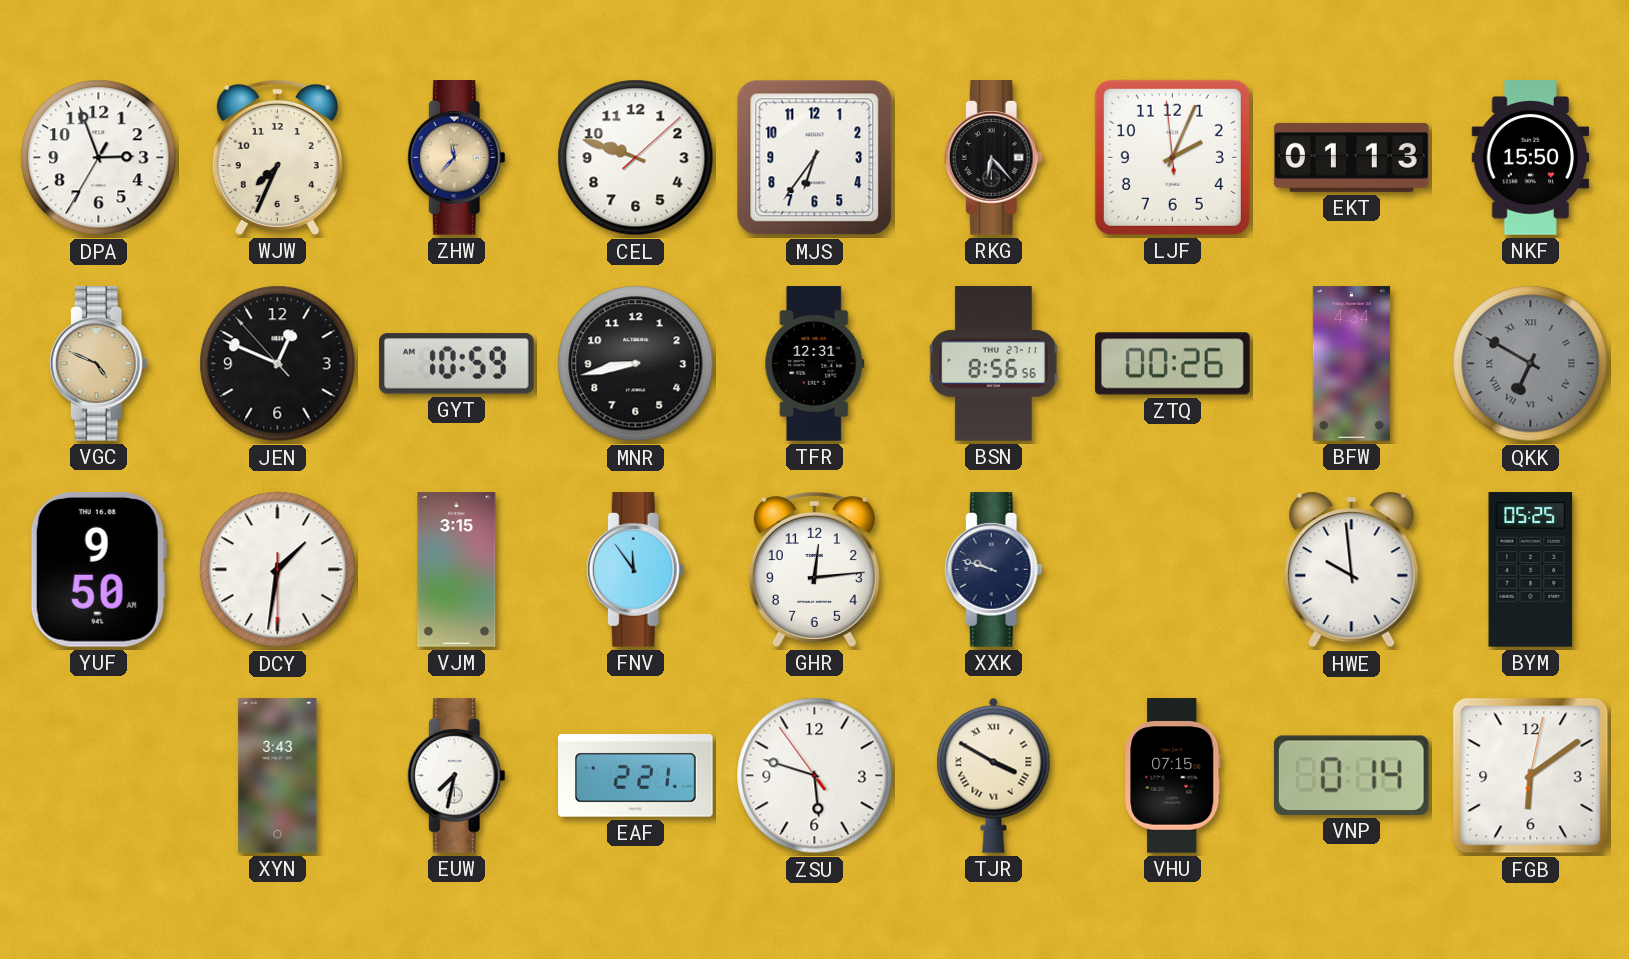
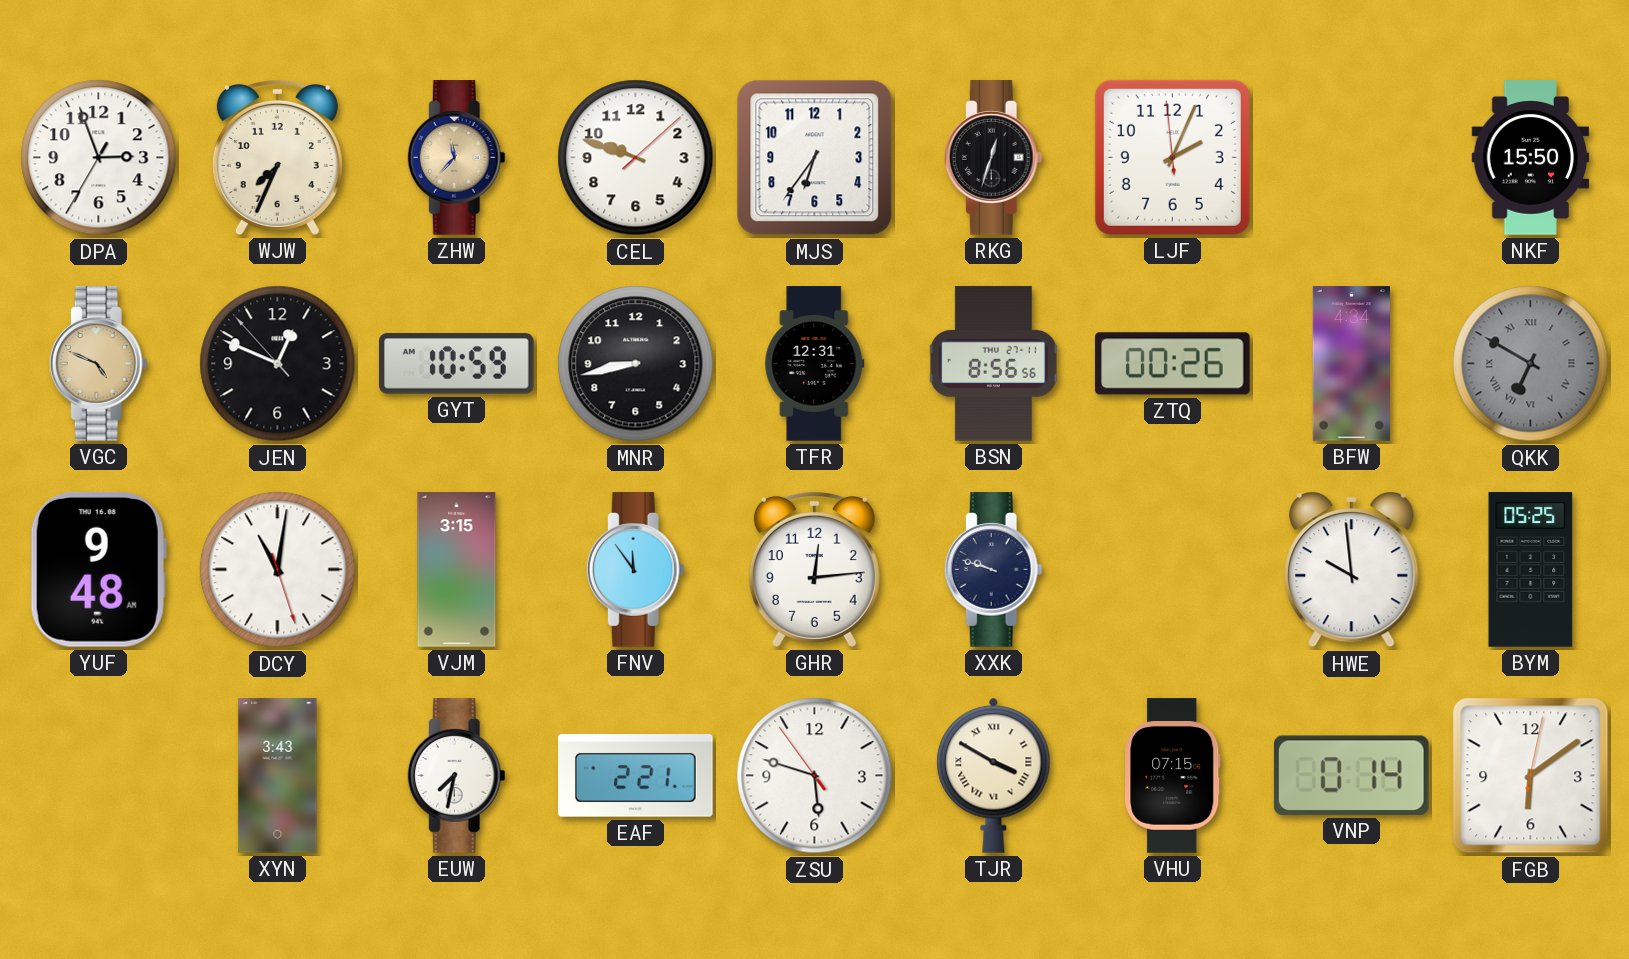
RKG: 6:23 -> 12:33
EKT: 01:13 -> none
YUF: 9:50 -> 9:48
DCY: 1:31 -> 11:01
